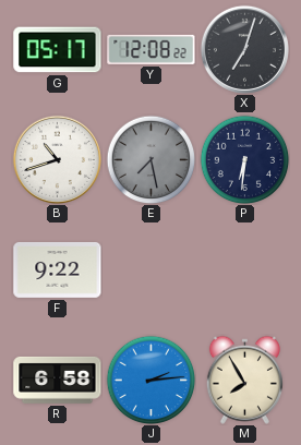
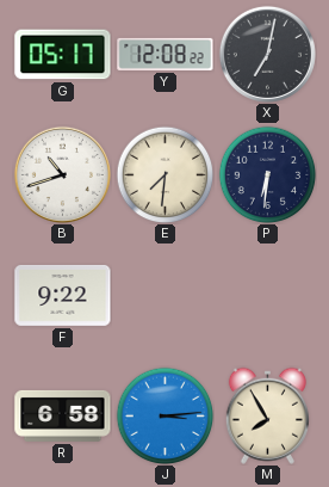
X: 7:03 -> 7:02
E: 7:28 -> 7:31
E dial: grey -> cream
J: 2:14 -> 3:14
